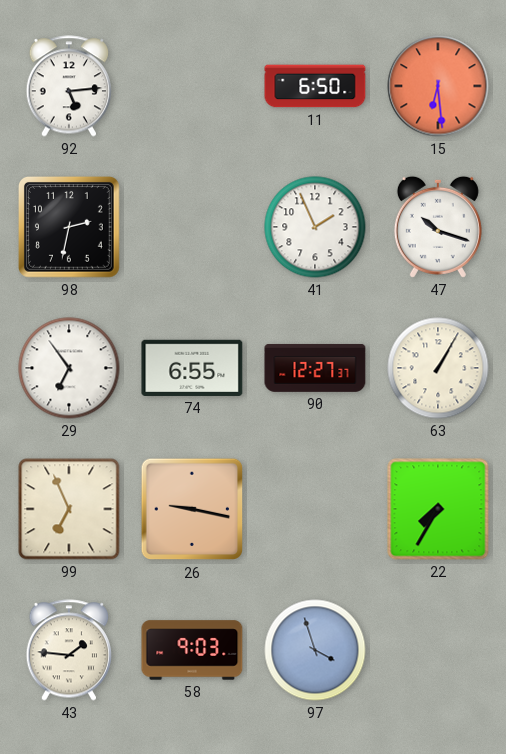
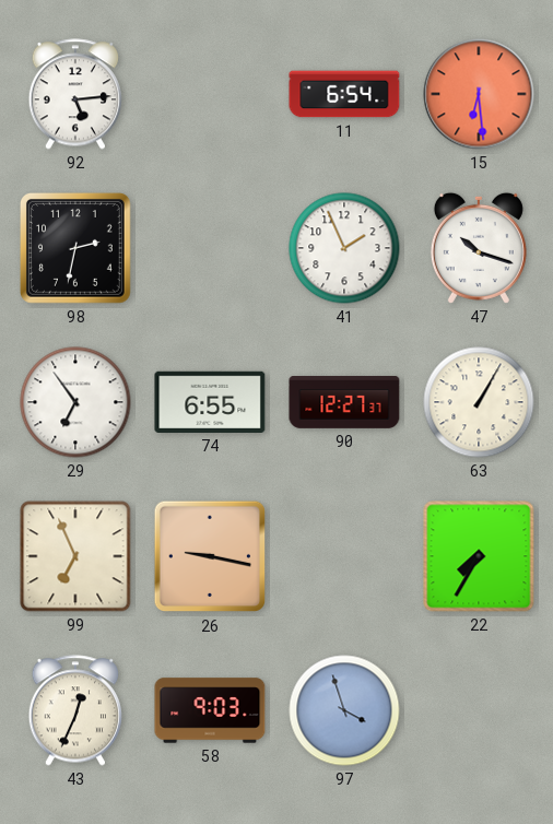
11: 6:50 -> 6:54
43: 1:46 -> 12:34
